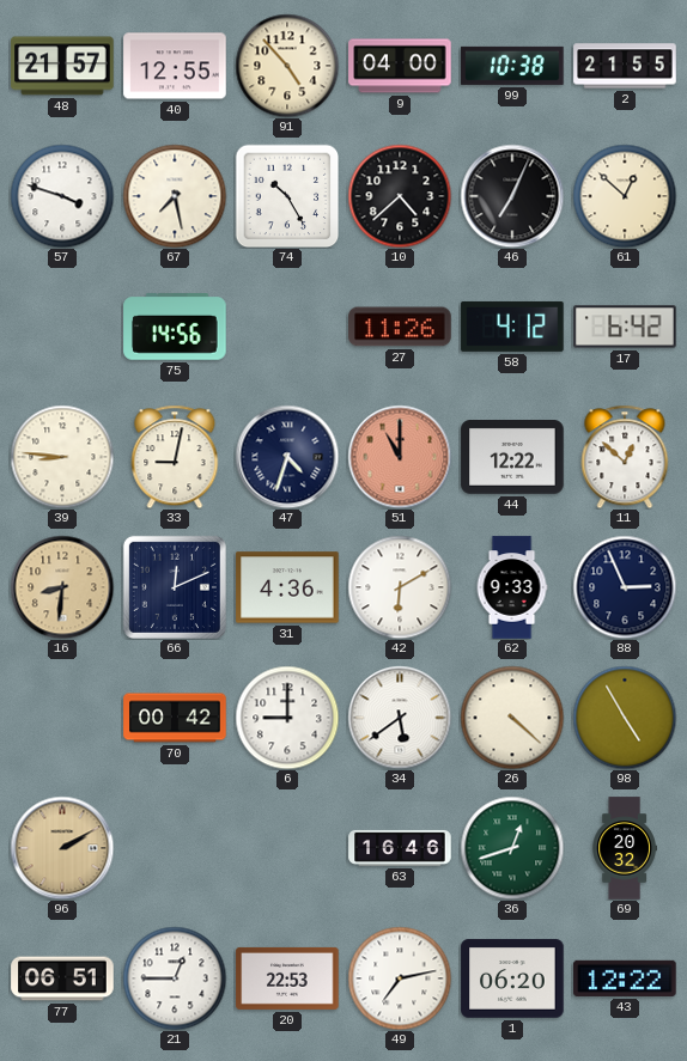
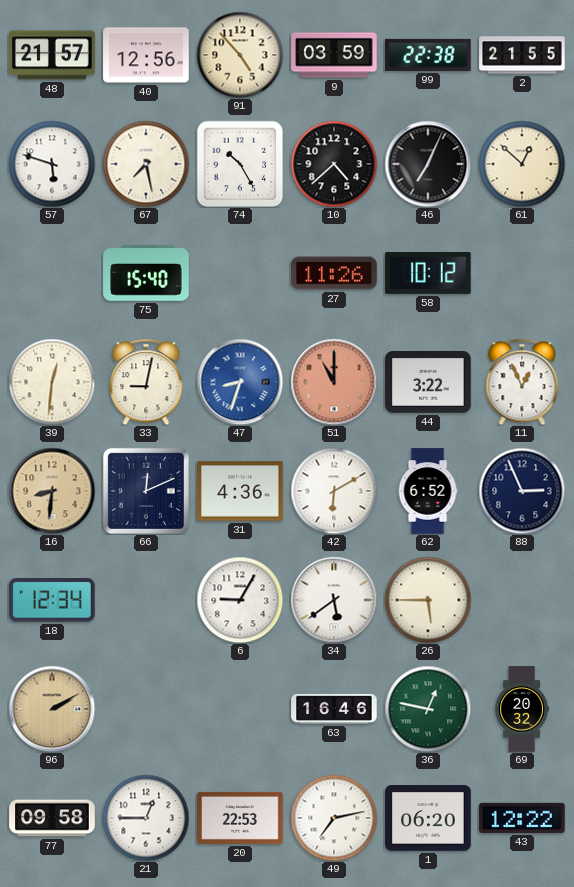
40: 12:55 -> 12:56
9: 04:00 -> 03:59
99: 10:38 -> 22:38
57: 3:48 -> 5:48
75: 14:56 -> 15:40
58: 4:12 -> 10:12
17: 6:42 -> none
39: 8:46 -> 12:31
47: 4:33 -> 8:33
47 dial: navy -> blue
44: 12:22 -> 3:22
11: 12:52 -> 12:56
62: 9:33 -> 6:52
18: none -> 12:34
70: 00:42 -> none
6: 9:00 -> 9:05
26: 4:22 -> 5:45
98: 4:55 -> none
36: 12:42 -> 12:47
77: 06:51 -> 09:58
